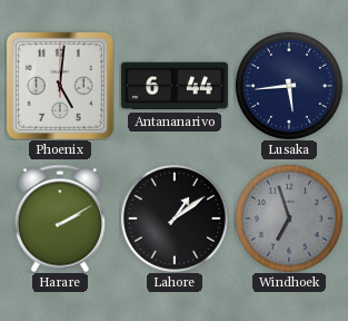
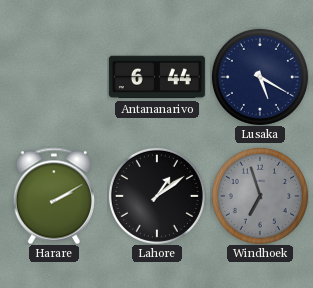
Phoenix: 5:01 -> none
Lusaka: 5:44 -> 5:20
